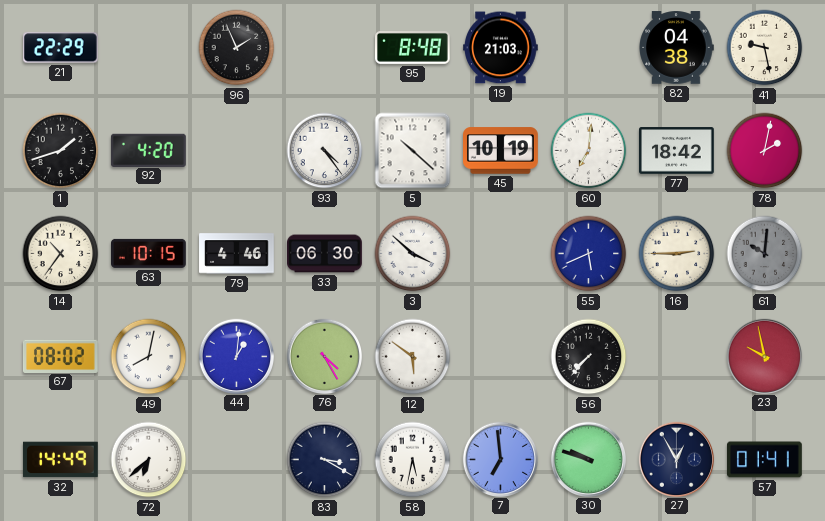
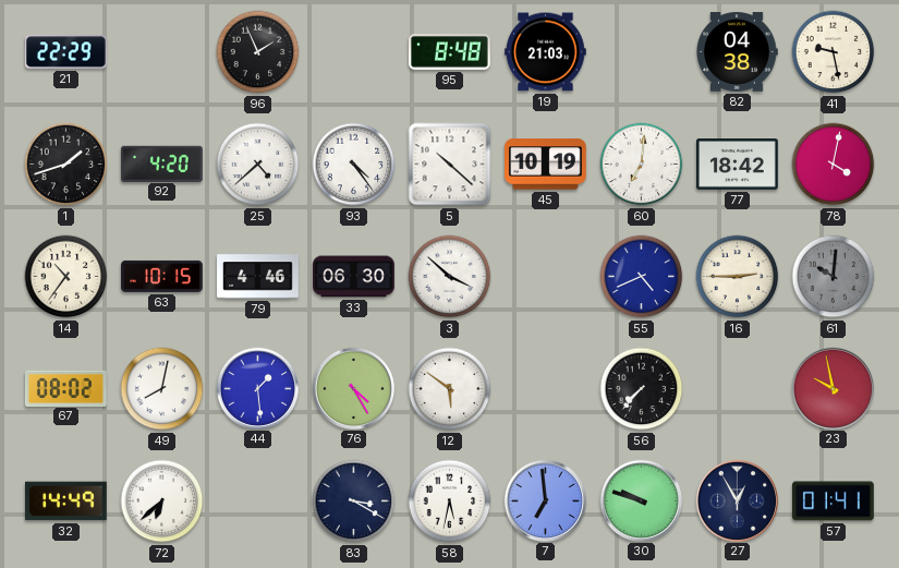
25: none -> 4:38
78: 2:02 -> 4:02
55: 5:41 -> 4:41
44: 1:01 -> 1:29
